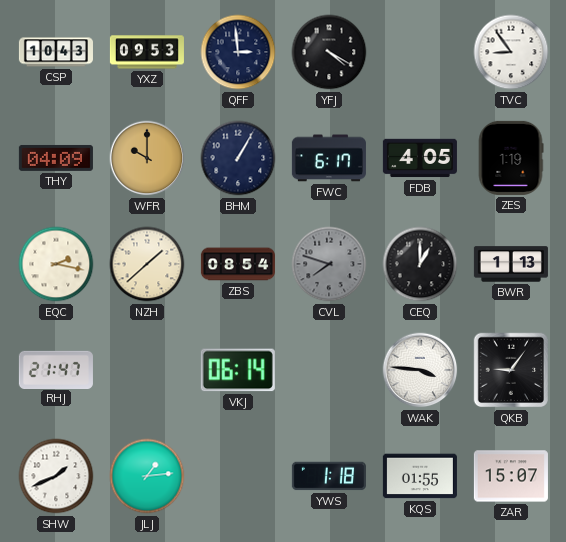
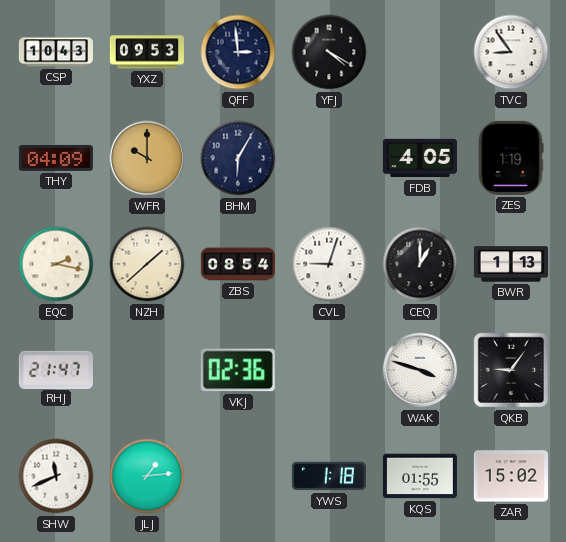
BHM: 1:05 -> 6:05
FWC: 6:17 -> none
CVL: 7:48 -> 9:03
CVL dial: grey -> white
VKJ: 06:14 -> 02:36
WAK: 3:46 -> 3:48
SHW: 1:41 -> 11:41
ZAR: 15:07 -> 15:02
